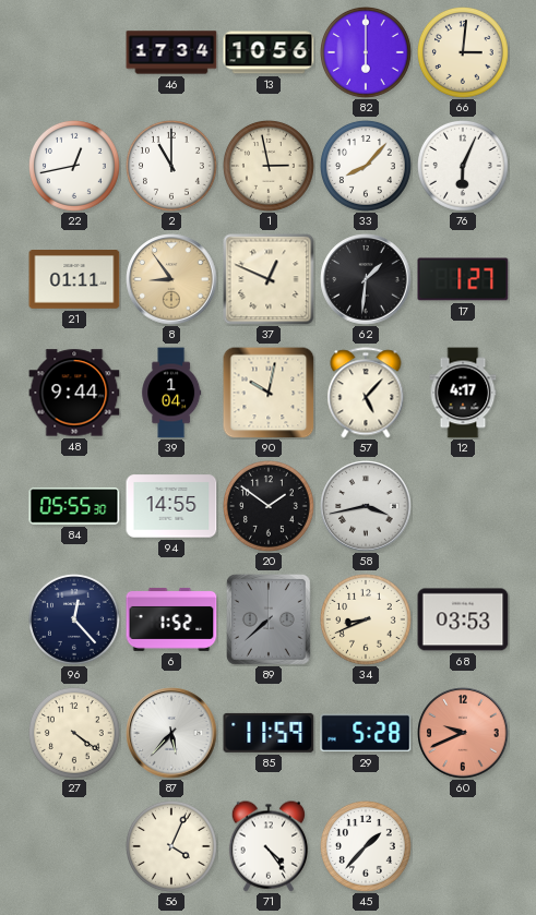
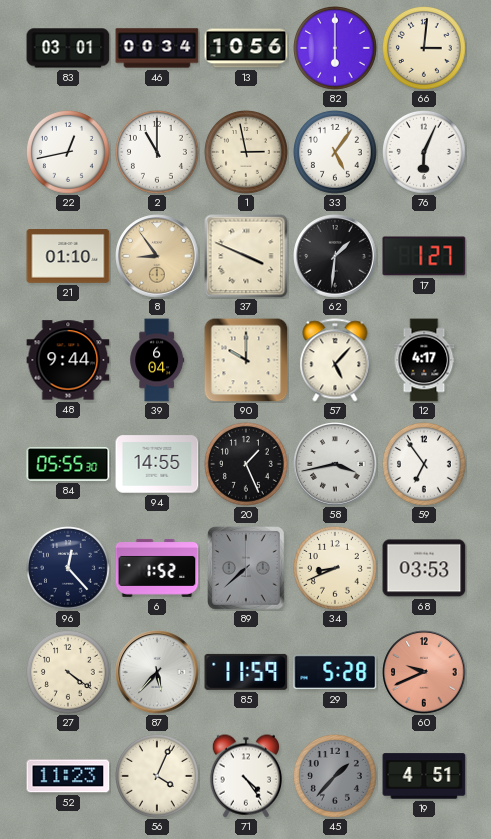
83: none -> 03:01
46: 17:34 -> 00:34
33: 8:07 -> 5:06
21: 01:11 -> 01:10
37: 12:49 -> 3:49
39: 1:04 -> 6:04
90: 10:02 -> 10:00
20: 1:51 -> 1:26
59: none -> 6:54
52: none -> 11:23
45 dial: white -> grey
19: none -> 4:51
